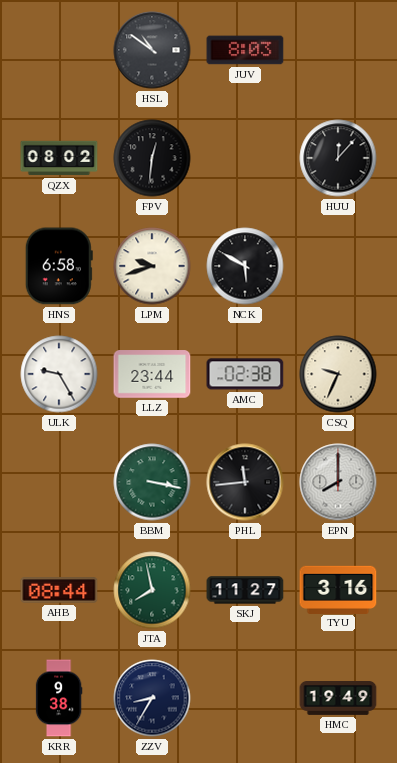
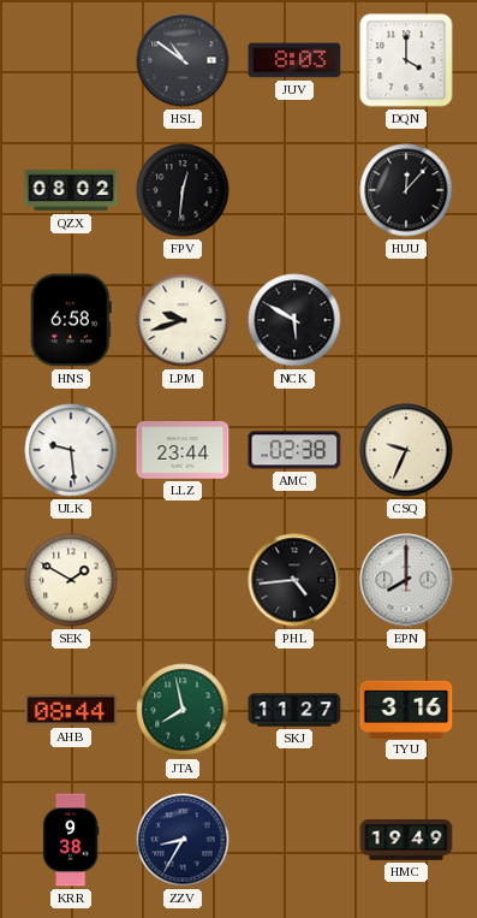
DQN: none -> 4:00
ULK: 9:25 -> 9:29
SEK: none -> 1:50
BBM: 3:17 -> none
PHL: 11:44 -> 4:44
